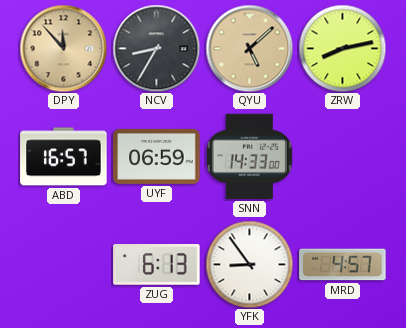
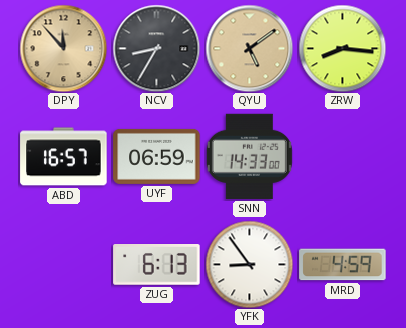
QYU: 5:08 -> 5:09
ZRW: 8:13 -> 8:16
MRD: 4:57 -> 4:59
